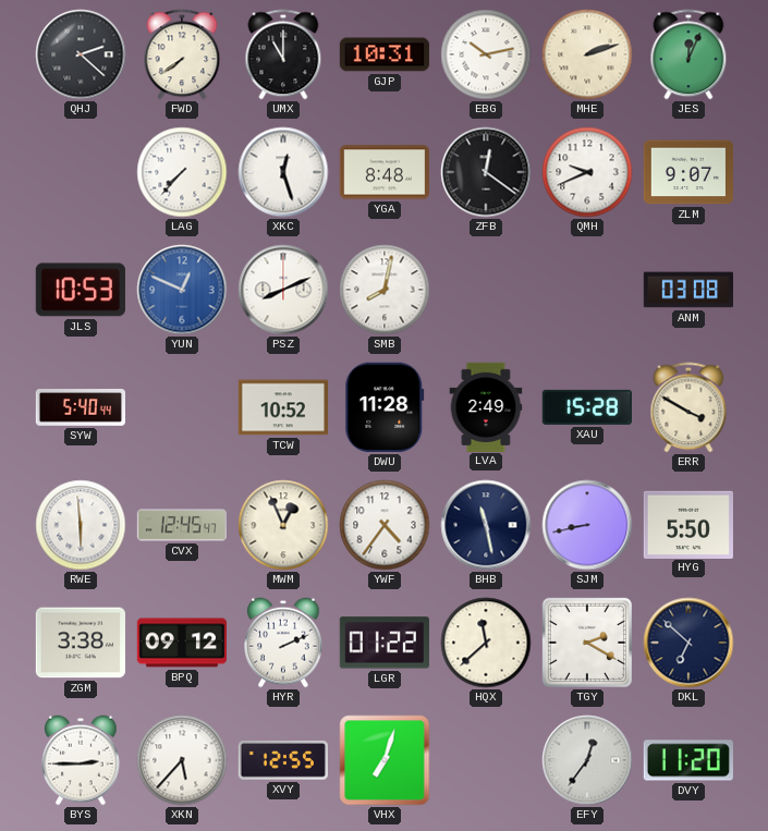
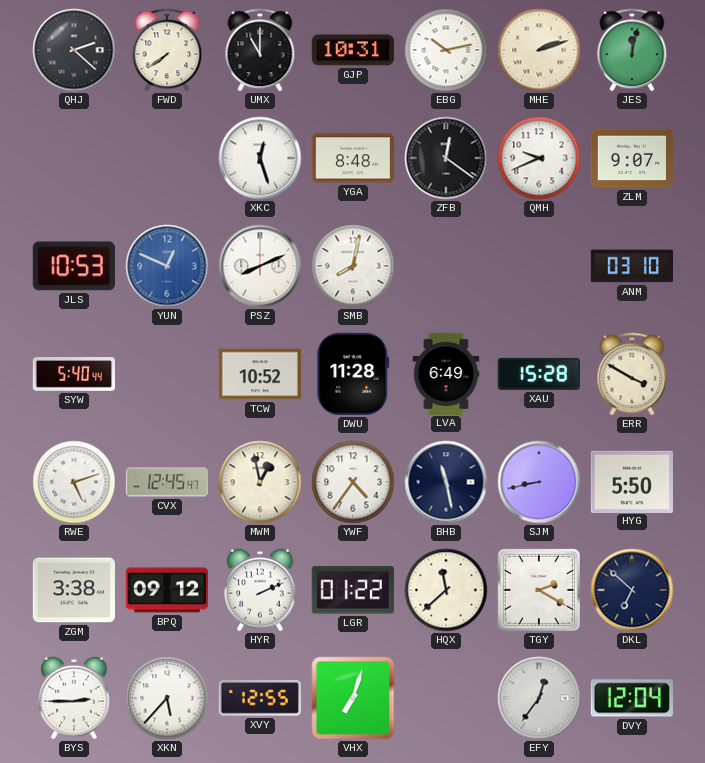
JES: 12:04 -> 12:02
LAG: 7:37 -> none
ANM: 03:08 -> 03:10
LVA: 2:49 -> 6:49
RWE: 5:59 -> 5:12
MWM: 12:56 -> 12:58
DVY: 11:20 -> 12:04
